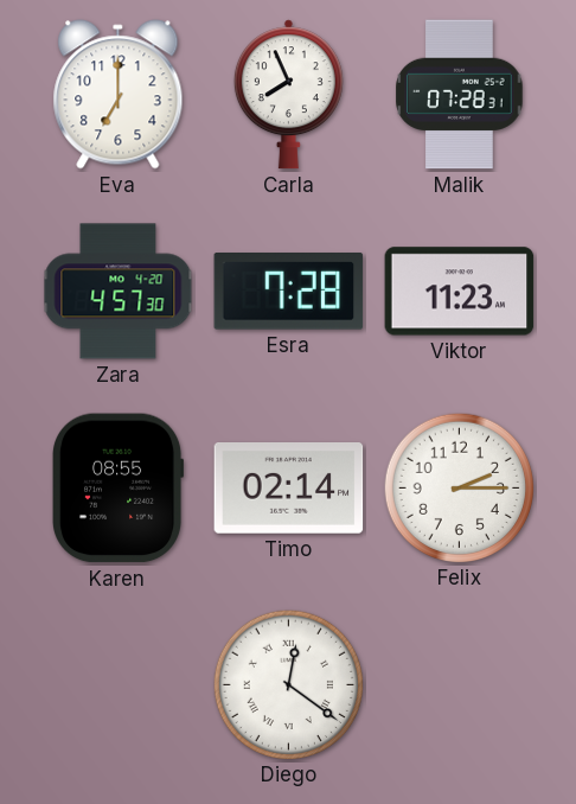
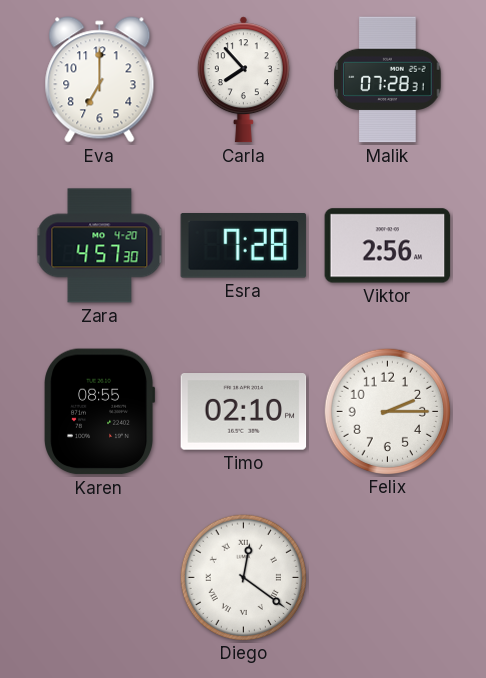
Carla: 7:56 -> 7:53
Viktor: 11:23 -> 2:56
Timo: 02:14 -> 02:10
